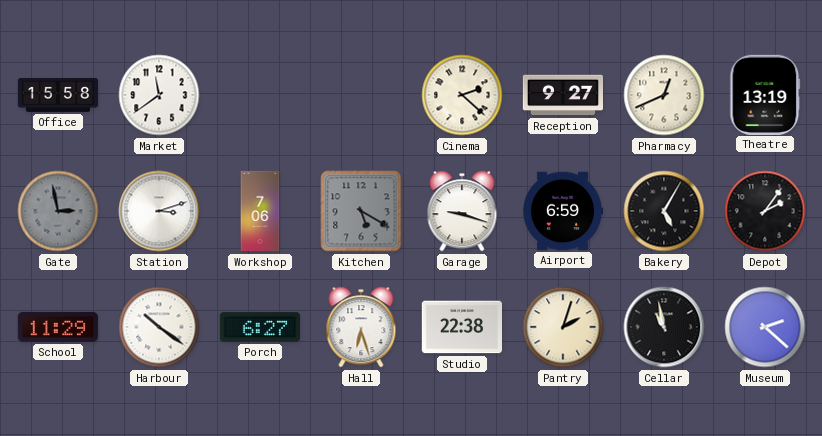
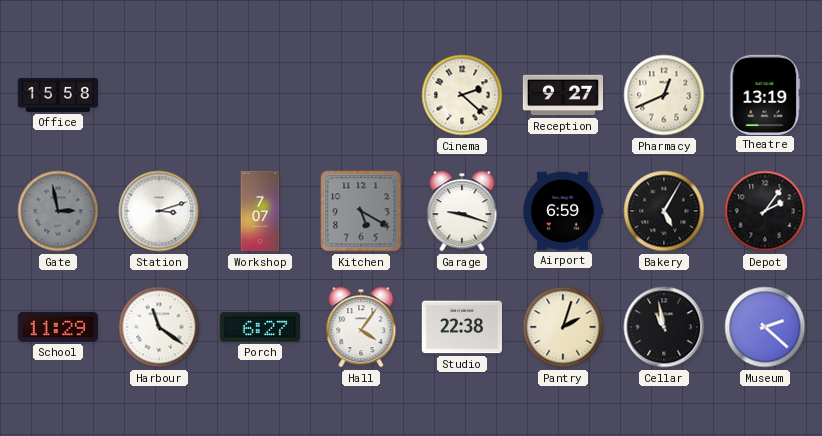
Market: 11:39 -> none
Workshop: 7:06 -> 7:07
Harbour: 10:21 -> 11:21
Hall: 6:27 -> 4:06
